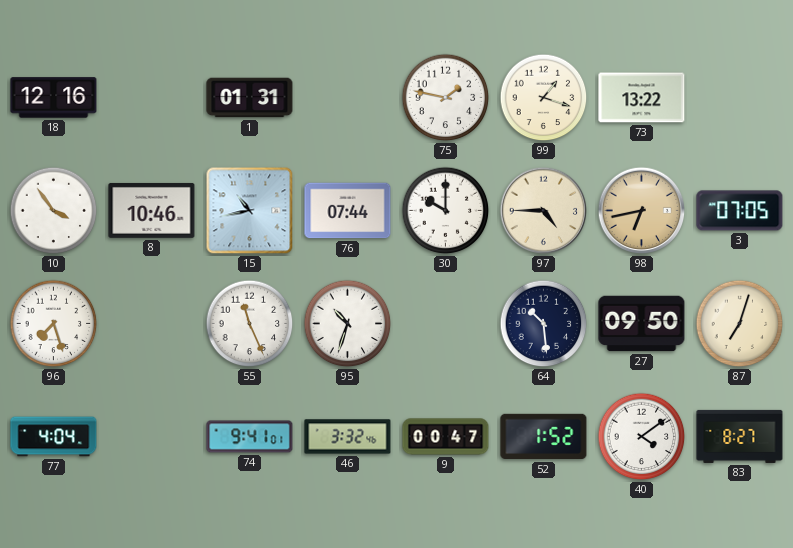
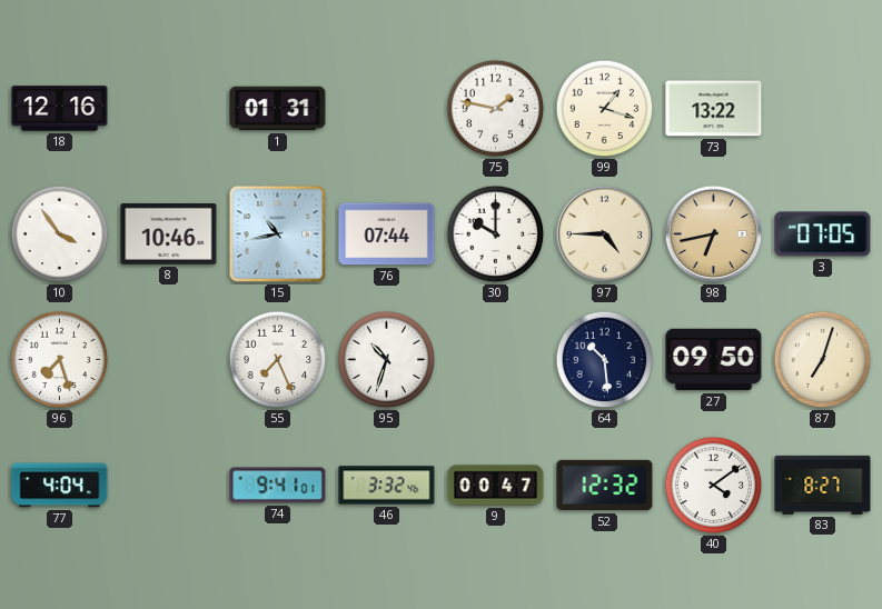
55: 11:26 -> 7:26
52: 1:52 -> 12:32
